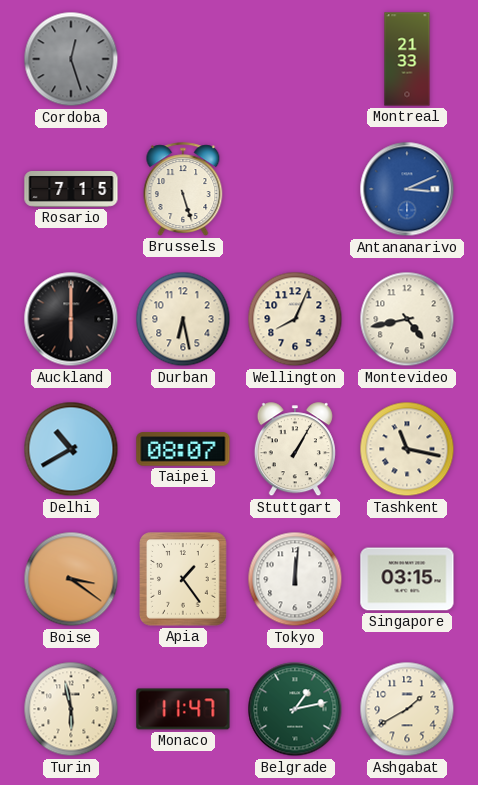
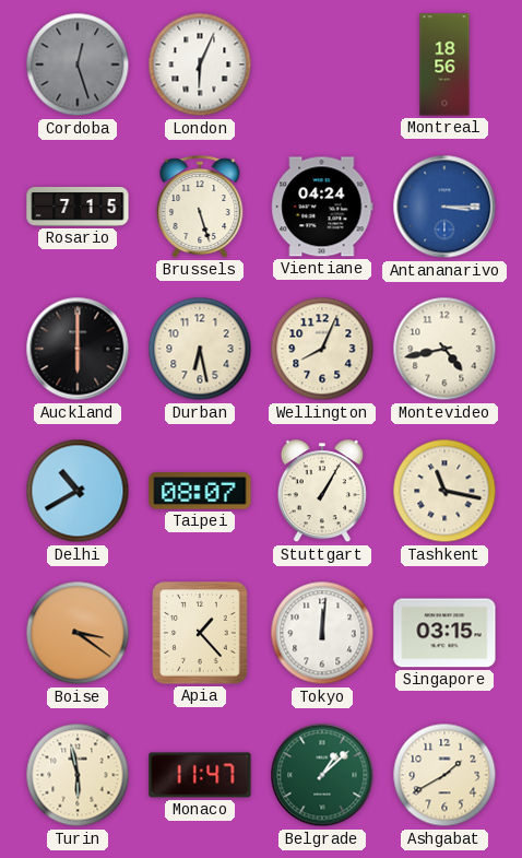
London: none -> 6:04
Montreal: 21:33 -> 18:56
Vientiane: none -> 04:24
Antananarivo: 3:11 -> 3:15
Apia: 1:24 -> 1:23
Belgrade: 1:13 -> 1:08
